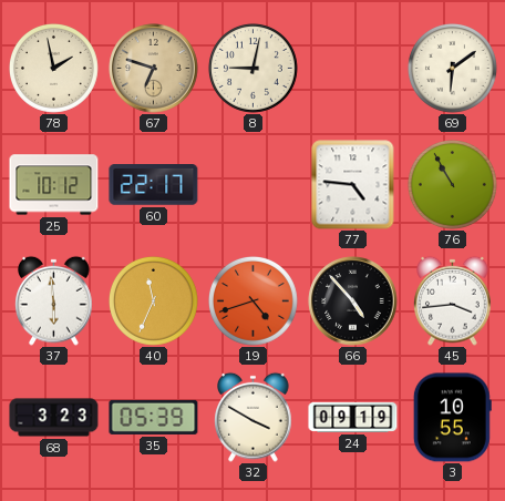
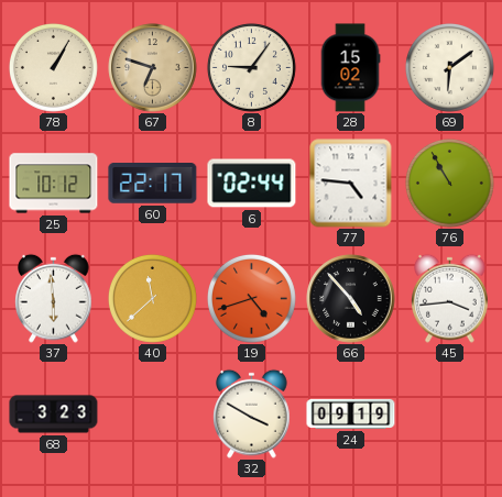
78: 1:58 -> 1:05
8: 9:02 -> 9:06
28: none -> 15:02
6: none -> 02:44
40: 11:34 -> 11:38
35: 05:39 -> none
3: 10:55 -> none
